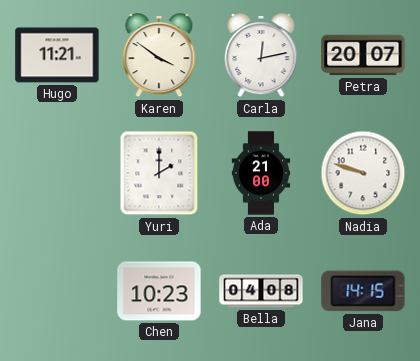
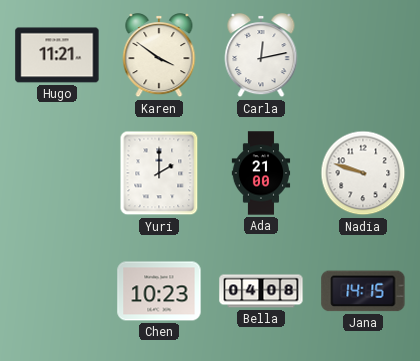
Petra: 20:07 -> none
